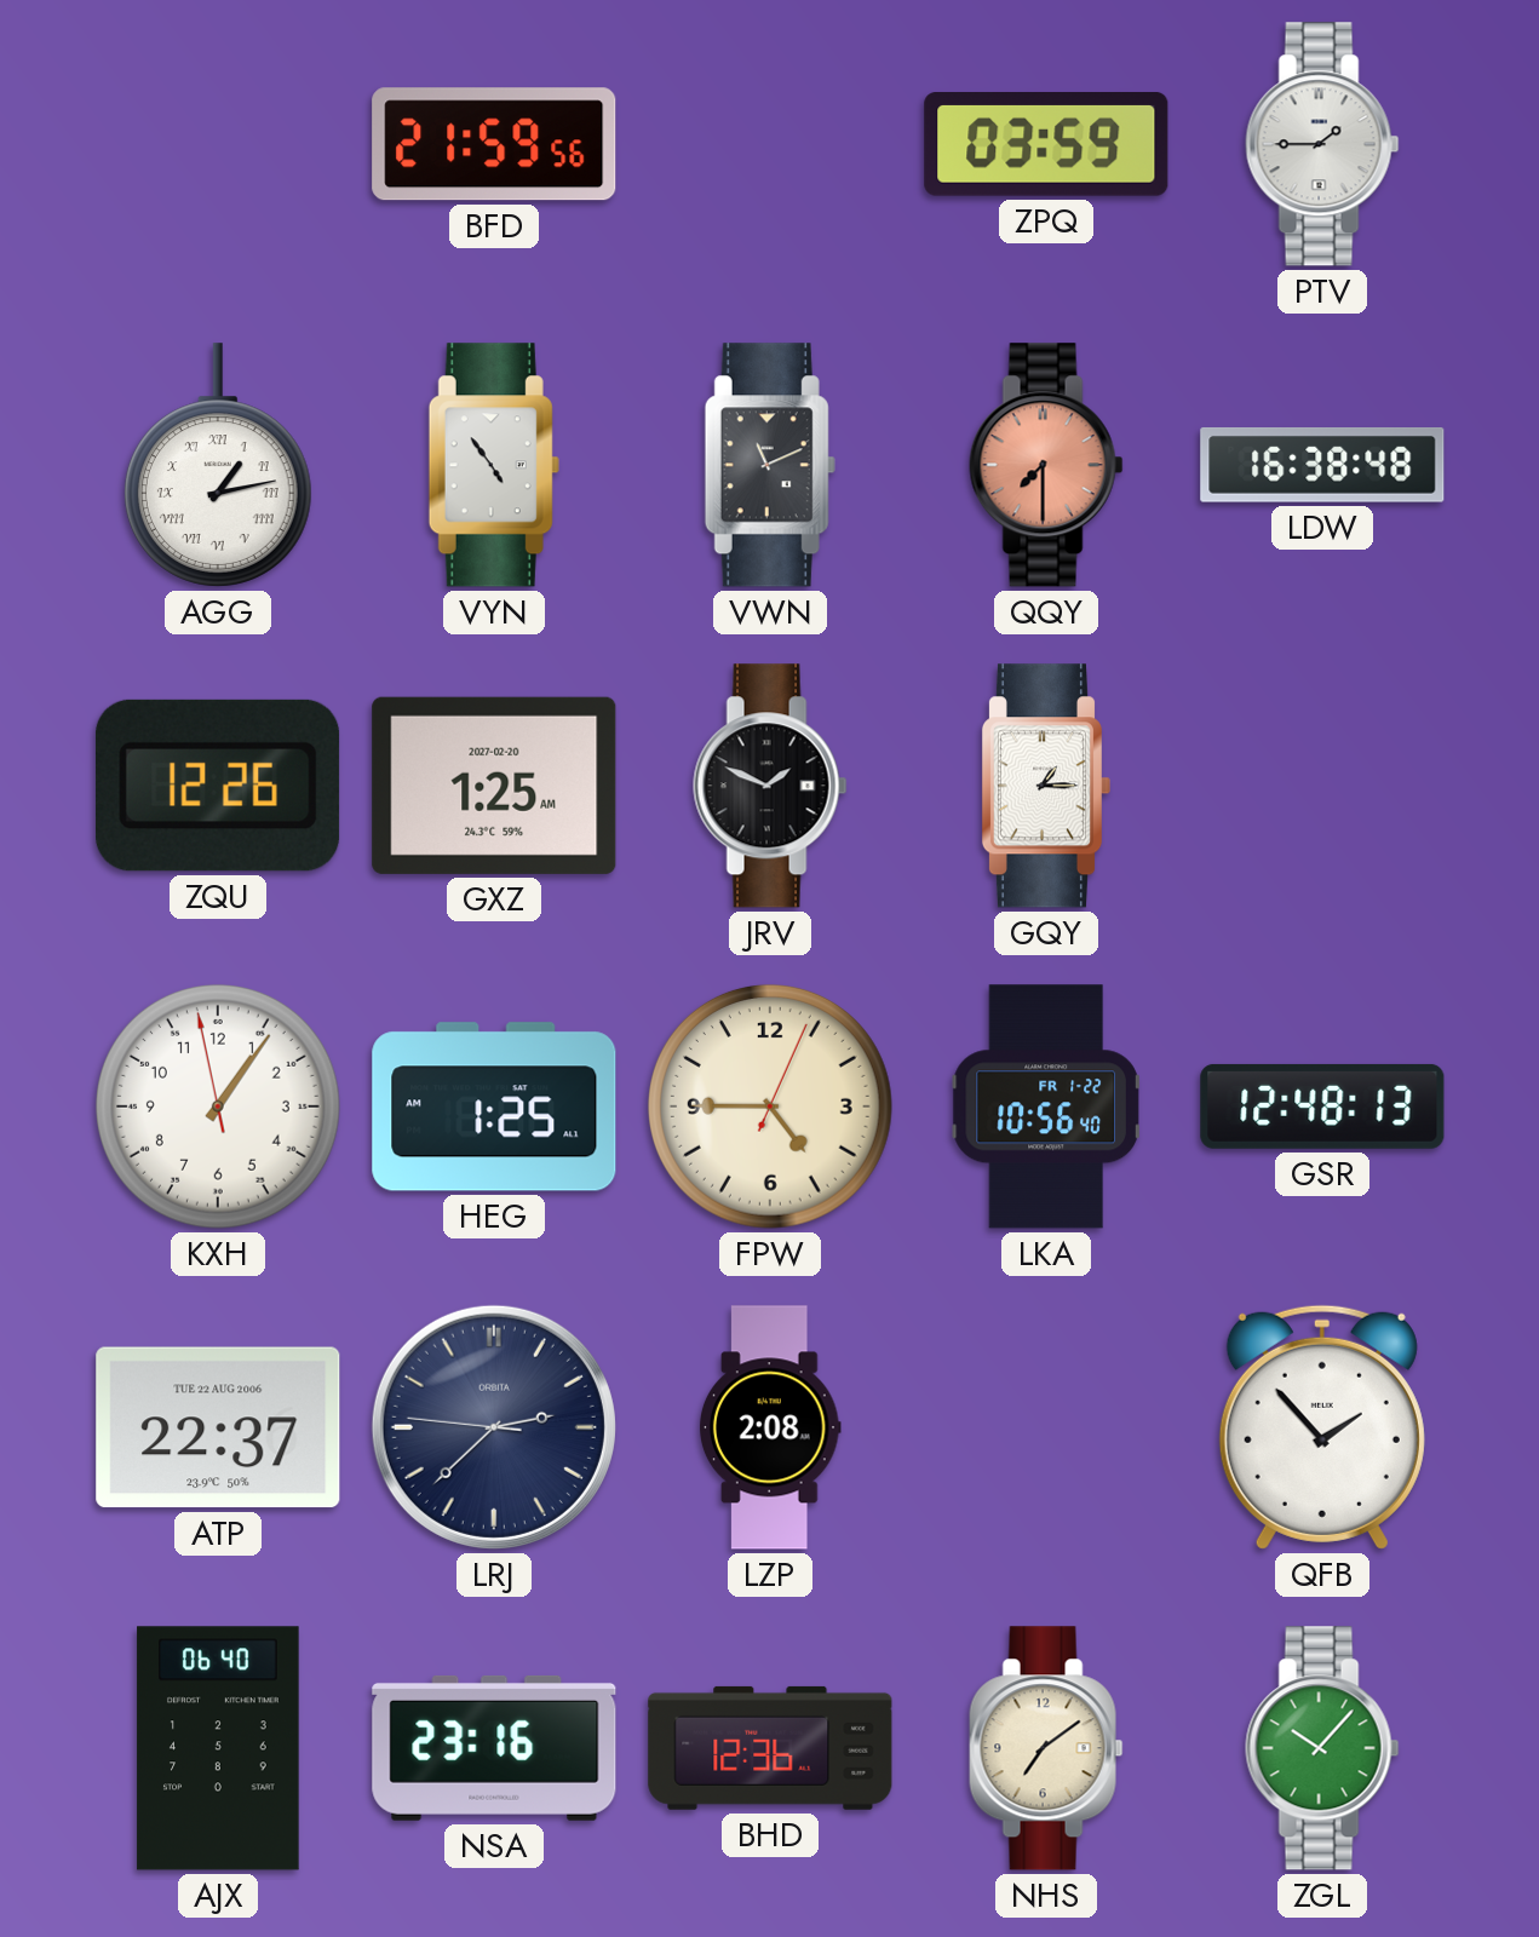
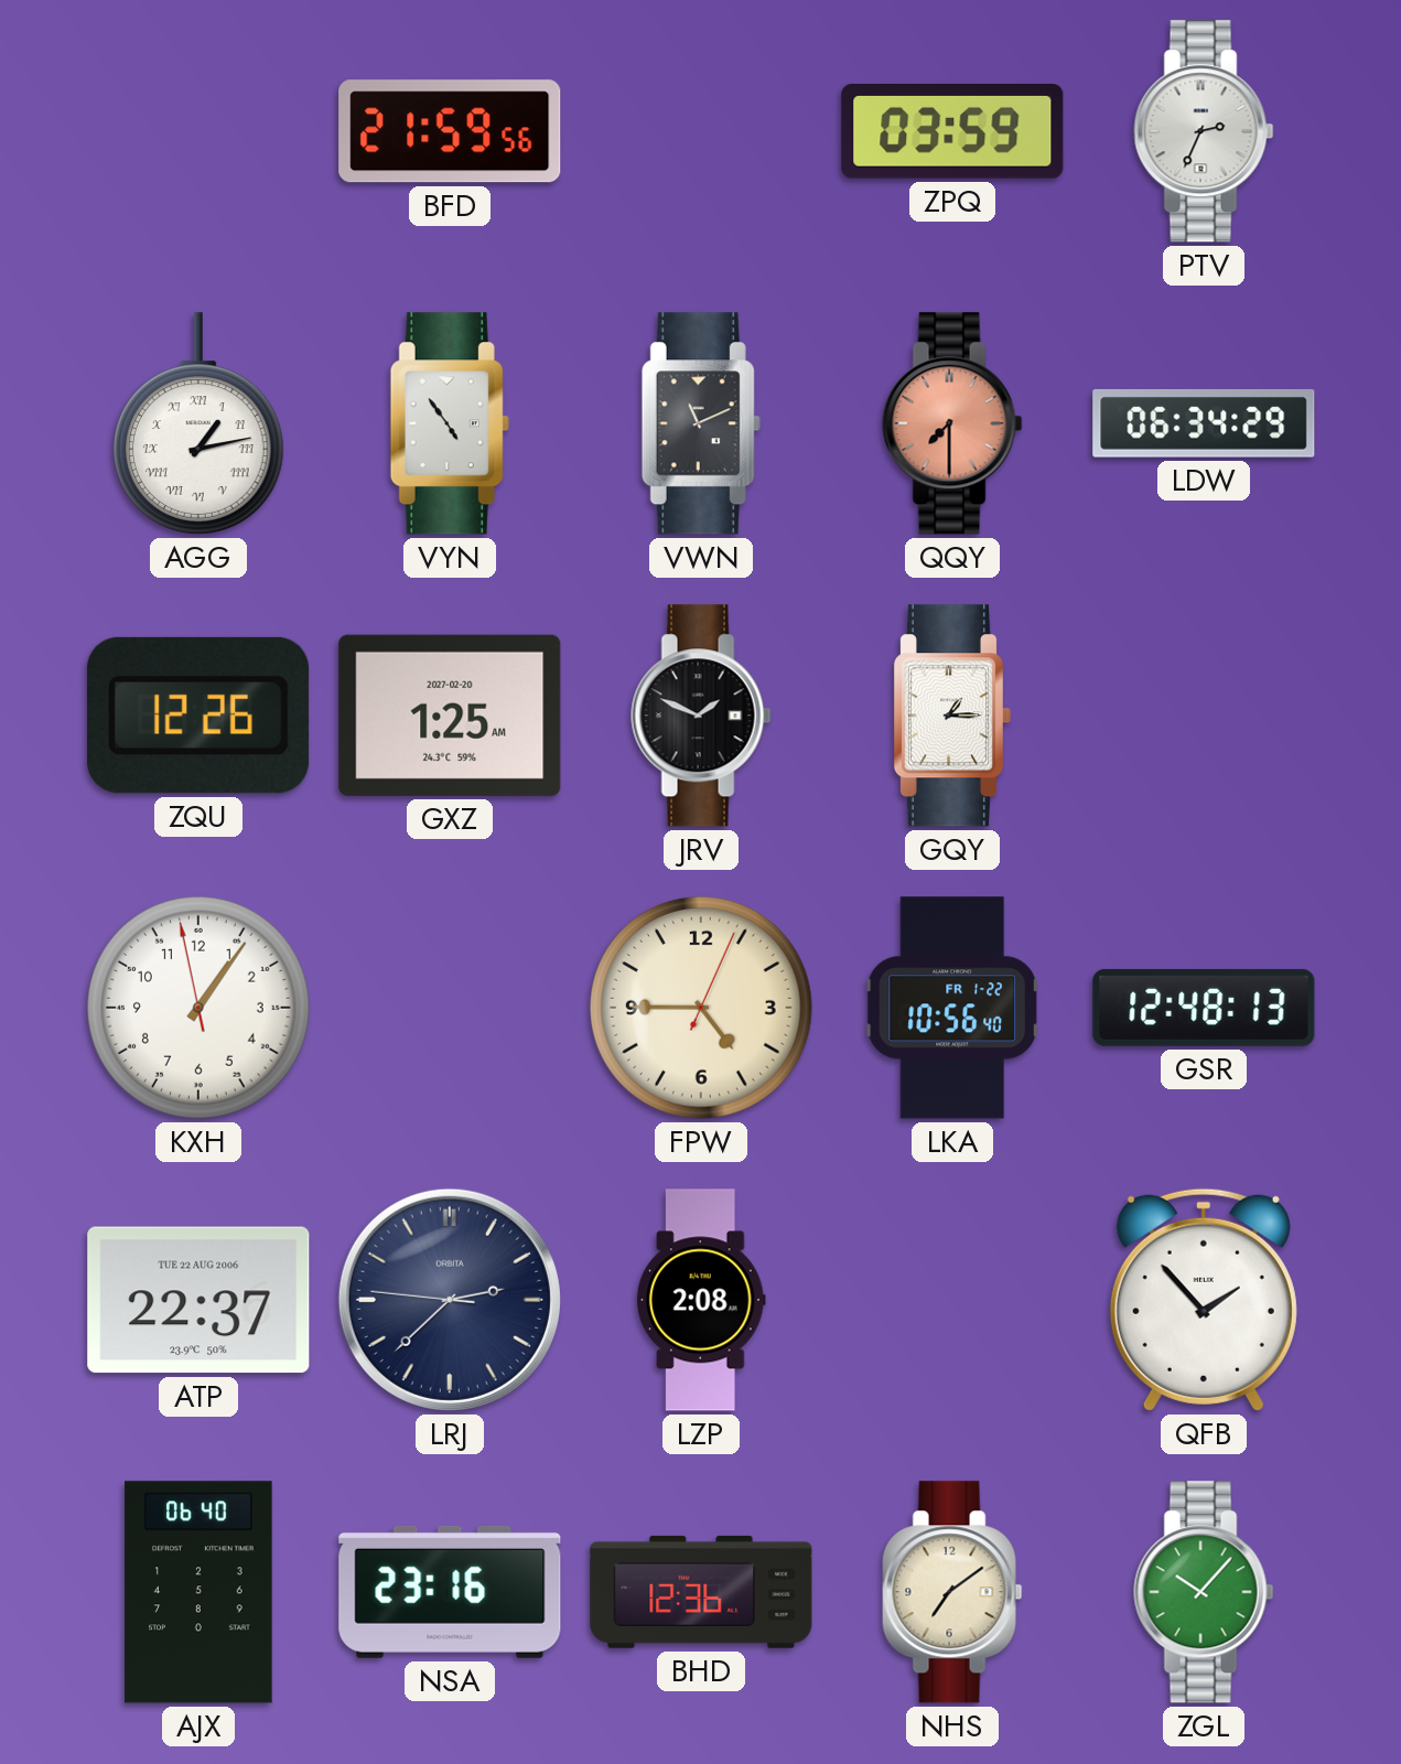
PTV: 1:45 -> 2:34
LDW: 16:38 -> 06:34
HEG: 1:25 -> none
